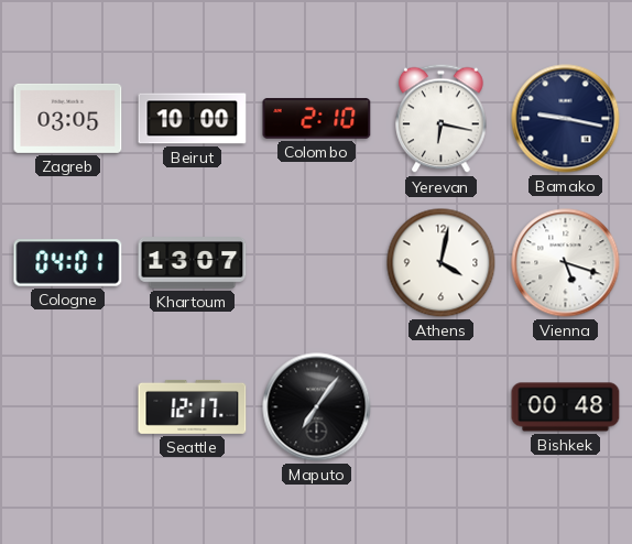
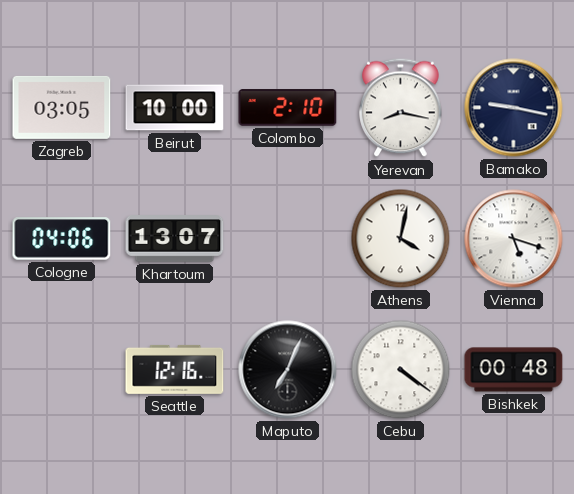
Yerevan: 6:17 -> 8:17
Cologne: 04:01 -> 04:06
Seattle: 12:17 -> 12:16
Maputo: 7:06 -> 7:04
Cebu: none -> 4:21
